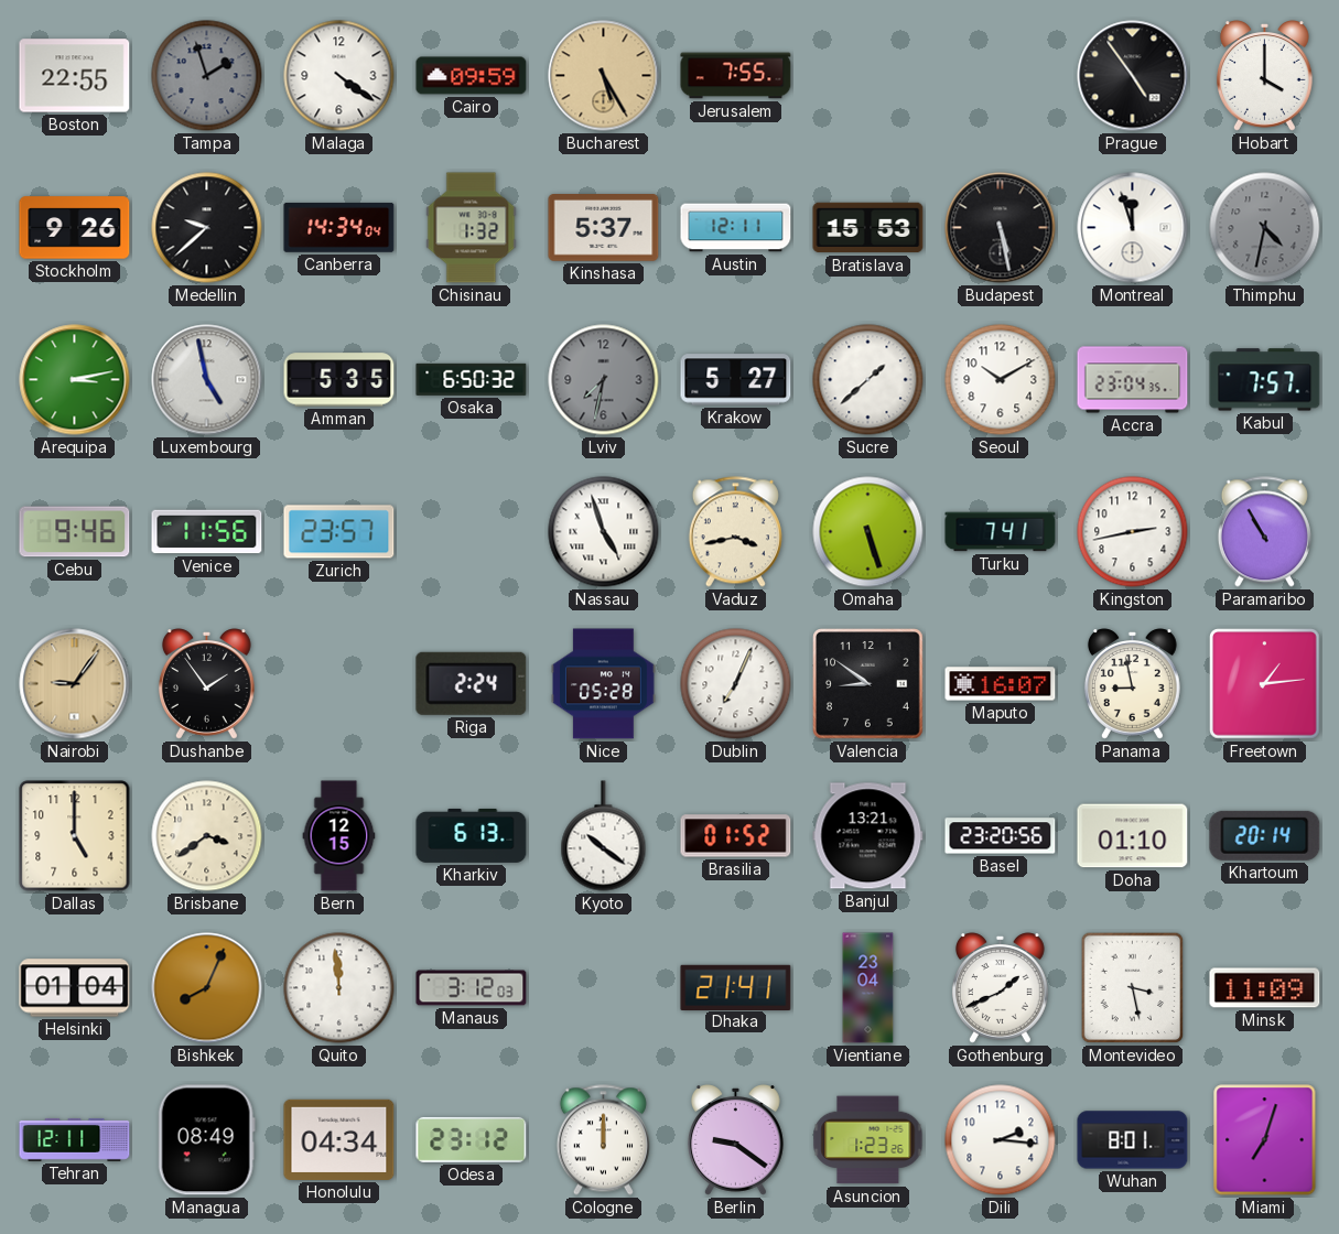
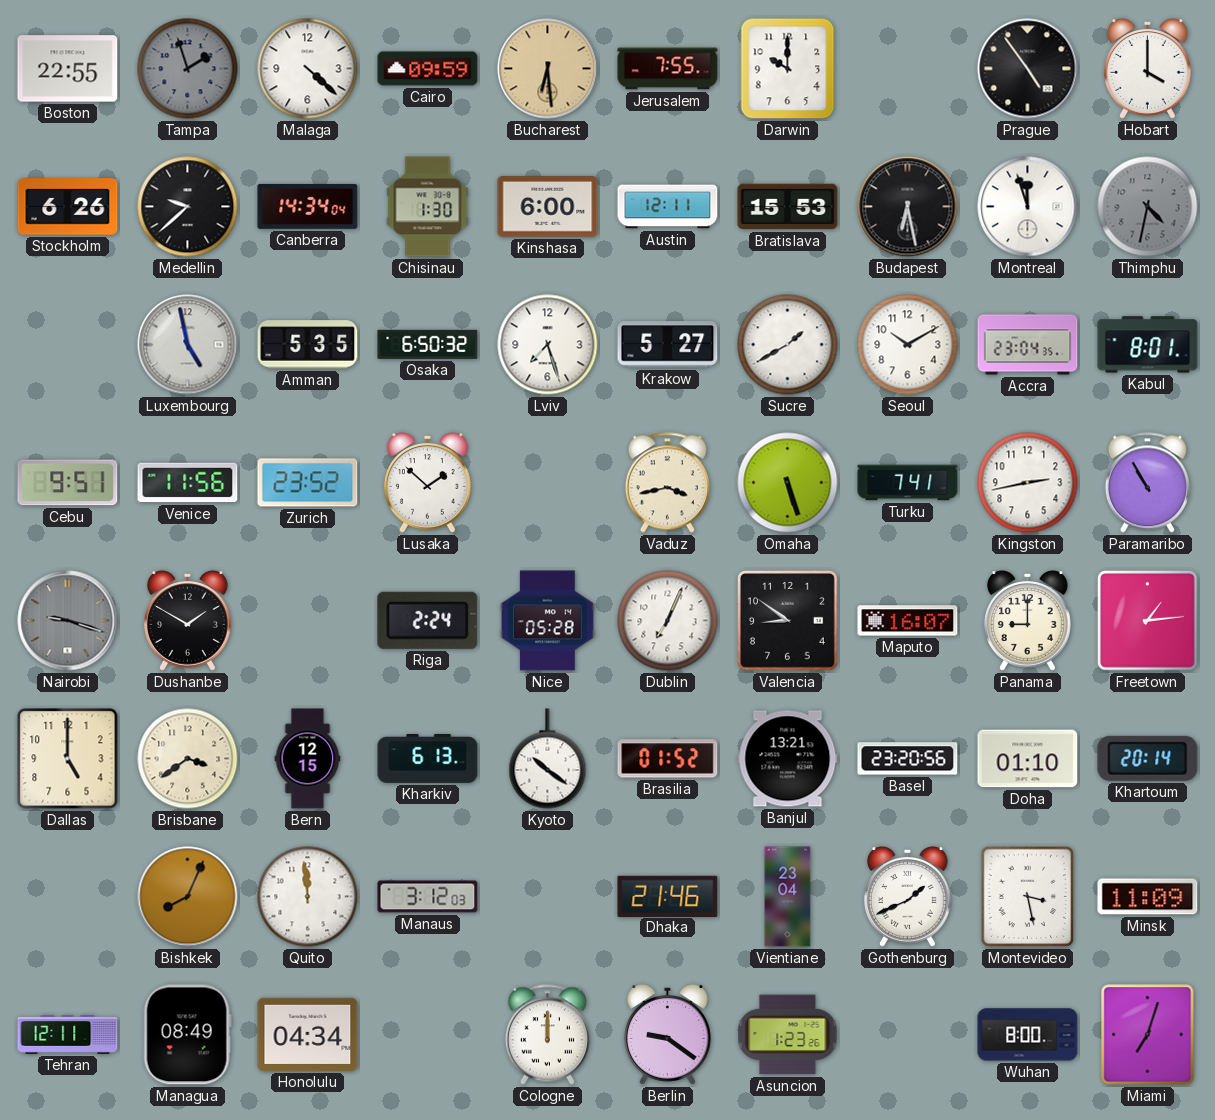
Malaga: 4:21 -> 4:22
Bucharest: 5:25 -> 6:29
Darwin: none -> 10:00
Stockholm: 9:26 -> 6:26
Chisinau: 1:32 -> 1:30
Kinshasa: 5:37 -> 6:00
Budapest: 5:28 -> 6:28
Arequipa: 3:13 -> none
Lviv: 7:32 -> 7:27
Lviv dial: grey -> white
Sucre: 1:38 -> 1:40
Kabul: 7:57 -> 8:01
Cebu: 9:46 -> 9:51
Zurich: 23:57 -> 23:52
Lusaka: none -> 1:52
Nassau: 4:57 -> none
Nairobi: 9:06 -> 9:18
Nairobi dial: champagne -> grey
Dushanbe: 1:54 -> 1:50
Panama: 8:58 -> 9:00
Helsinki: 01:04 -> none
Dhaka: 21:41 -> 21:46
Odesa: 23:12 -> none
Dili: 2:16 -> none
Wuhan: 8:01 -> 8:00
